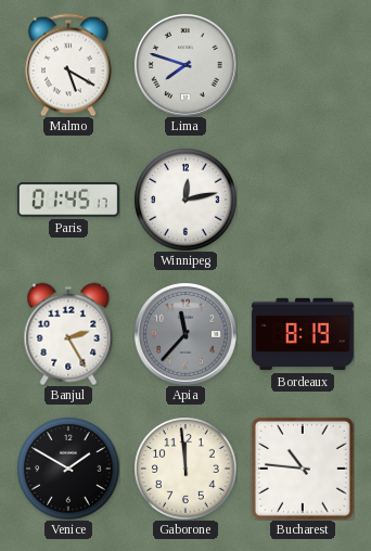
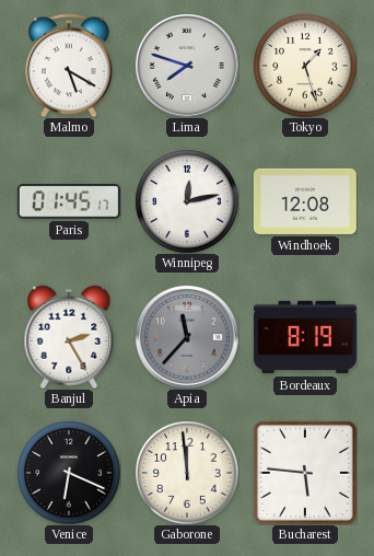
Tokyo: none -> 1:27
Windhoek: none -> 12:08
Venice: 1:50 -> 6:19
Bucharest: 10:46 -> 5:46
